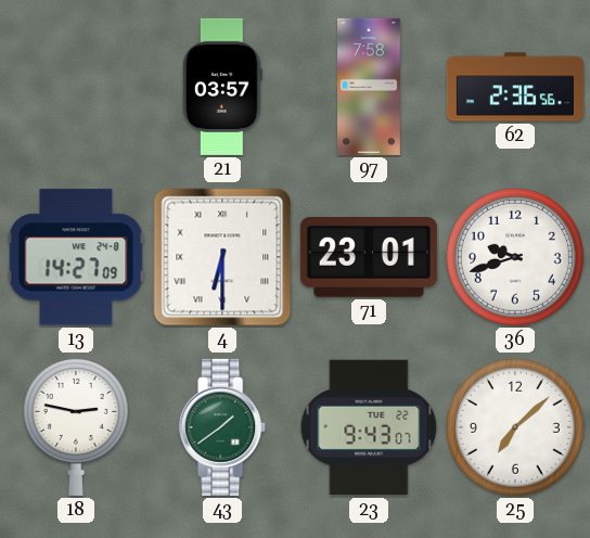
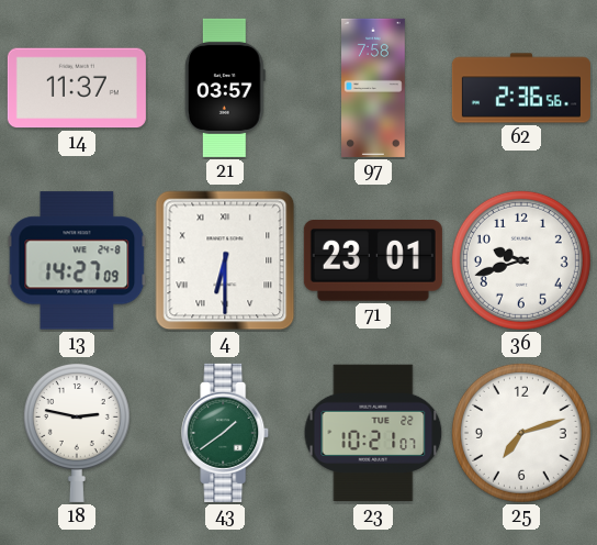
14: none -> 11:37
23: 9:43 -> 10:21
25: 7:08 -> 7:12
